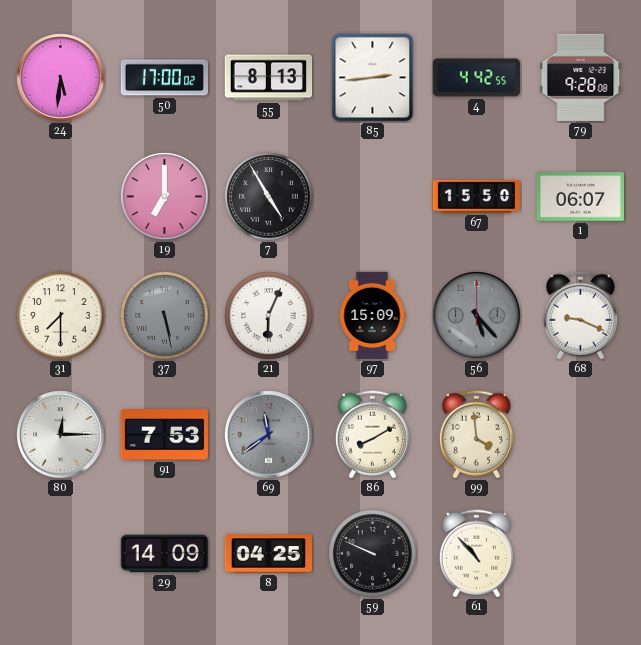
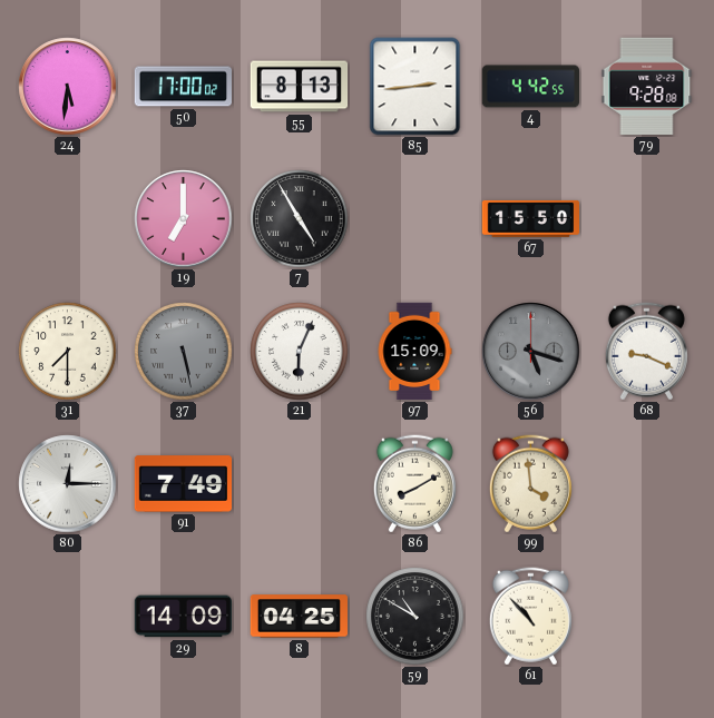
1: 06:07 -> none
56: 5:23 -> 5:18
91: 7:53 -> 7:49
69: 11:39 -> none
59: 9:49 -> 10:50
